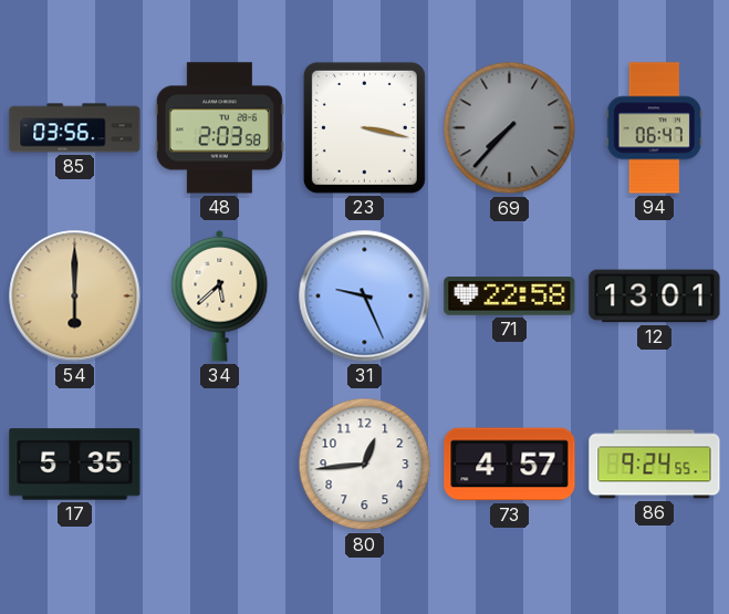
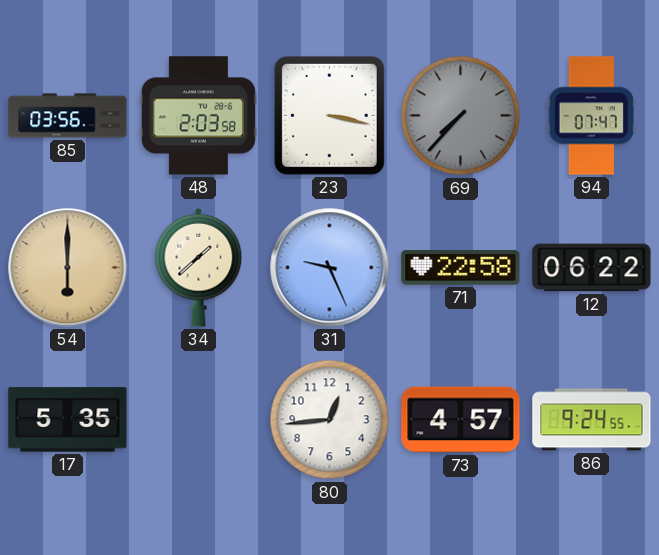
94: 06:47 -> 07:47
34: 5:38 -> 1:38
12: 13:01 -> 06:22
